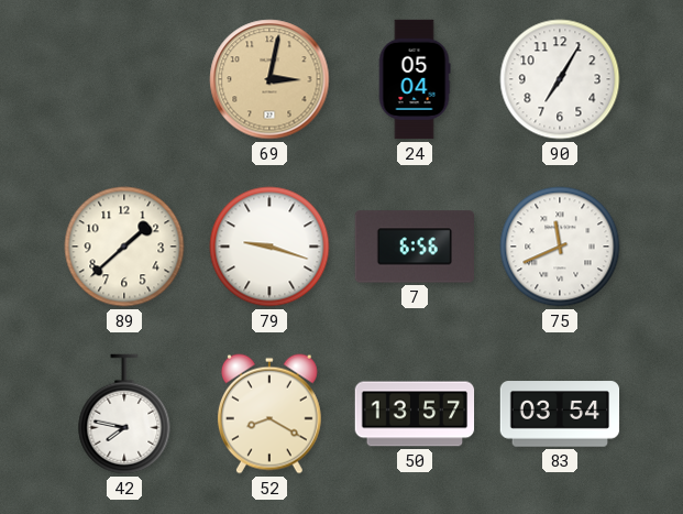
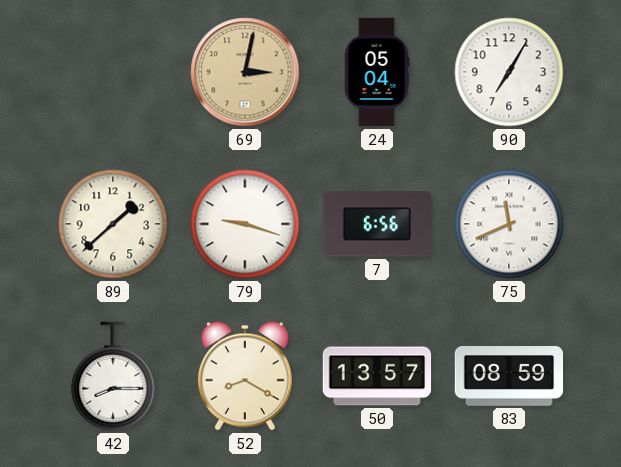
42: 7:47 -> 8:15
83: 03:54 -> 08:59
